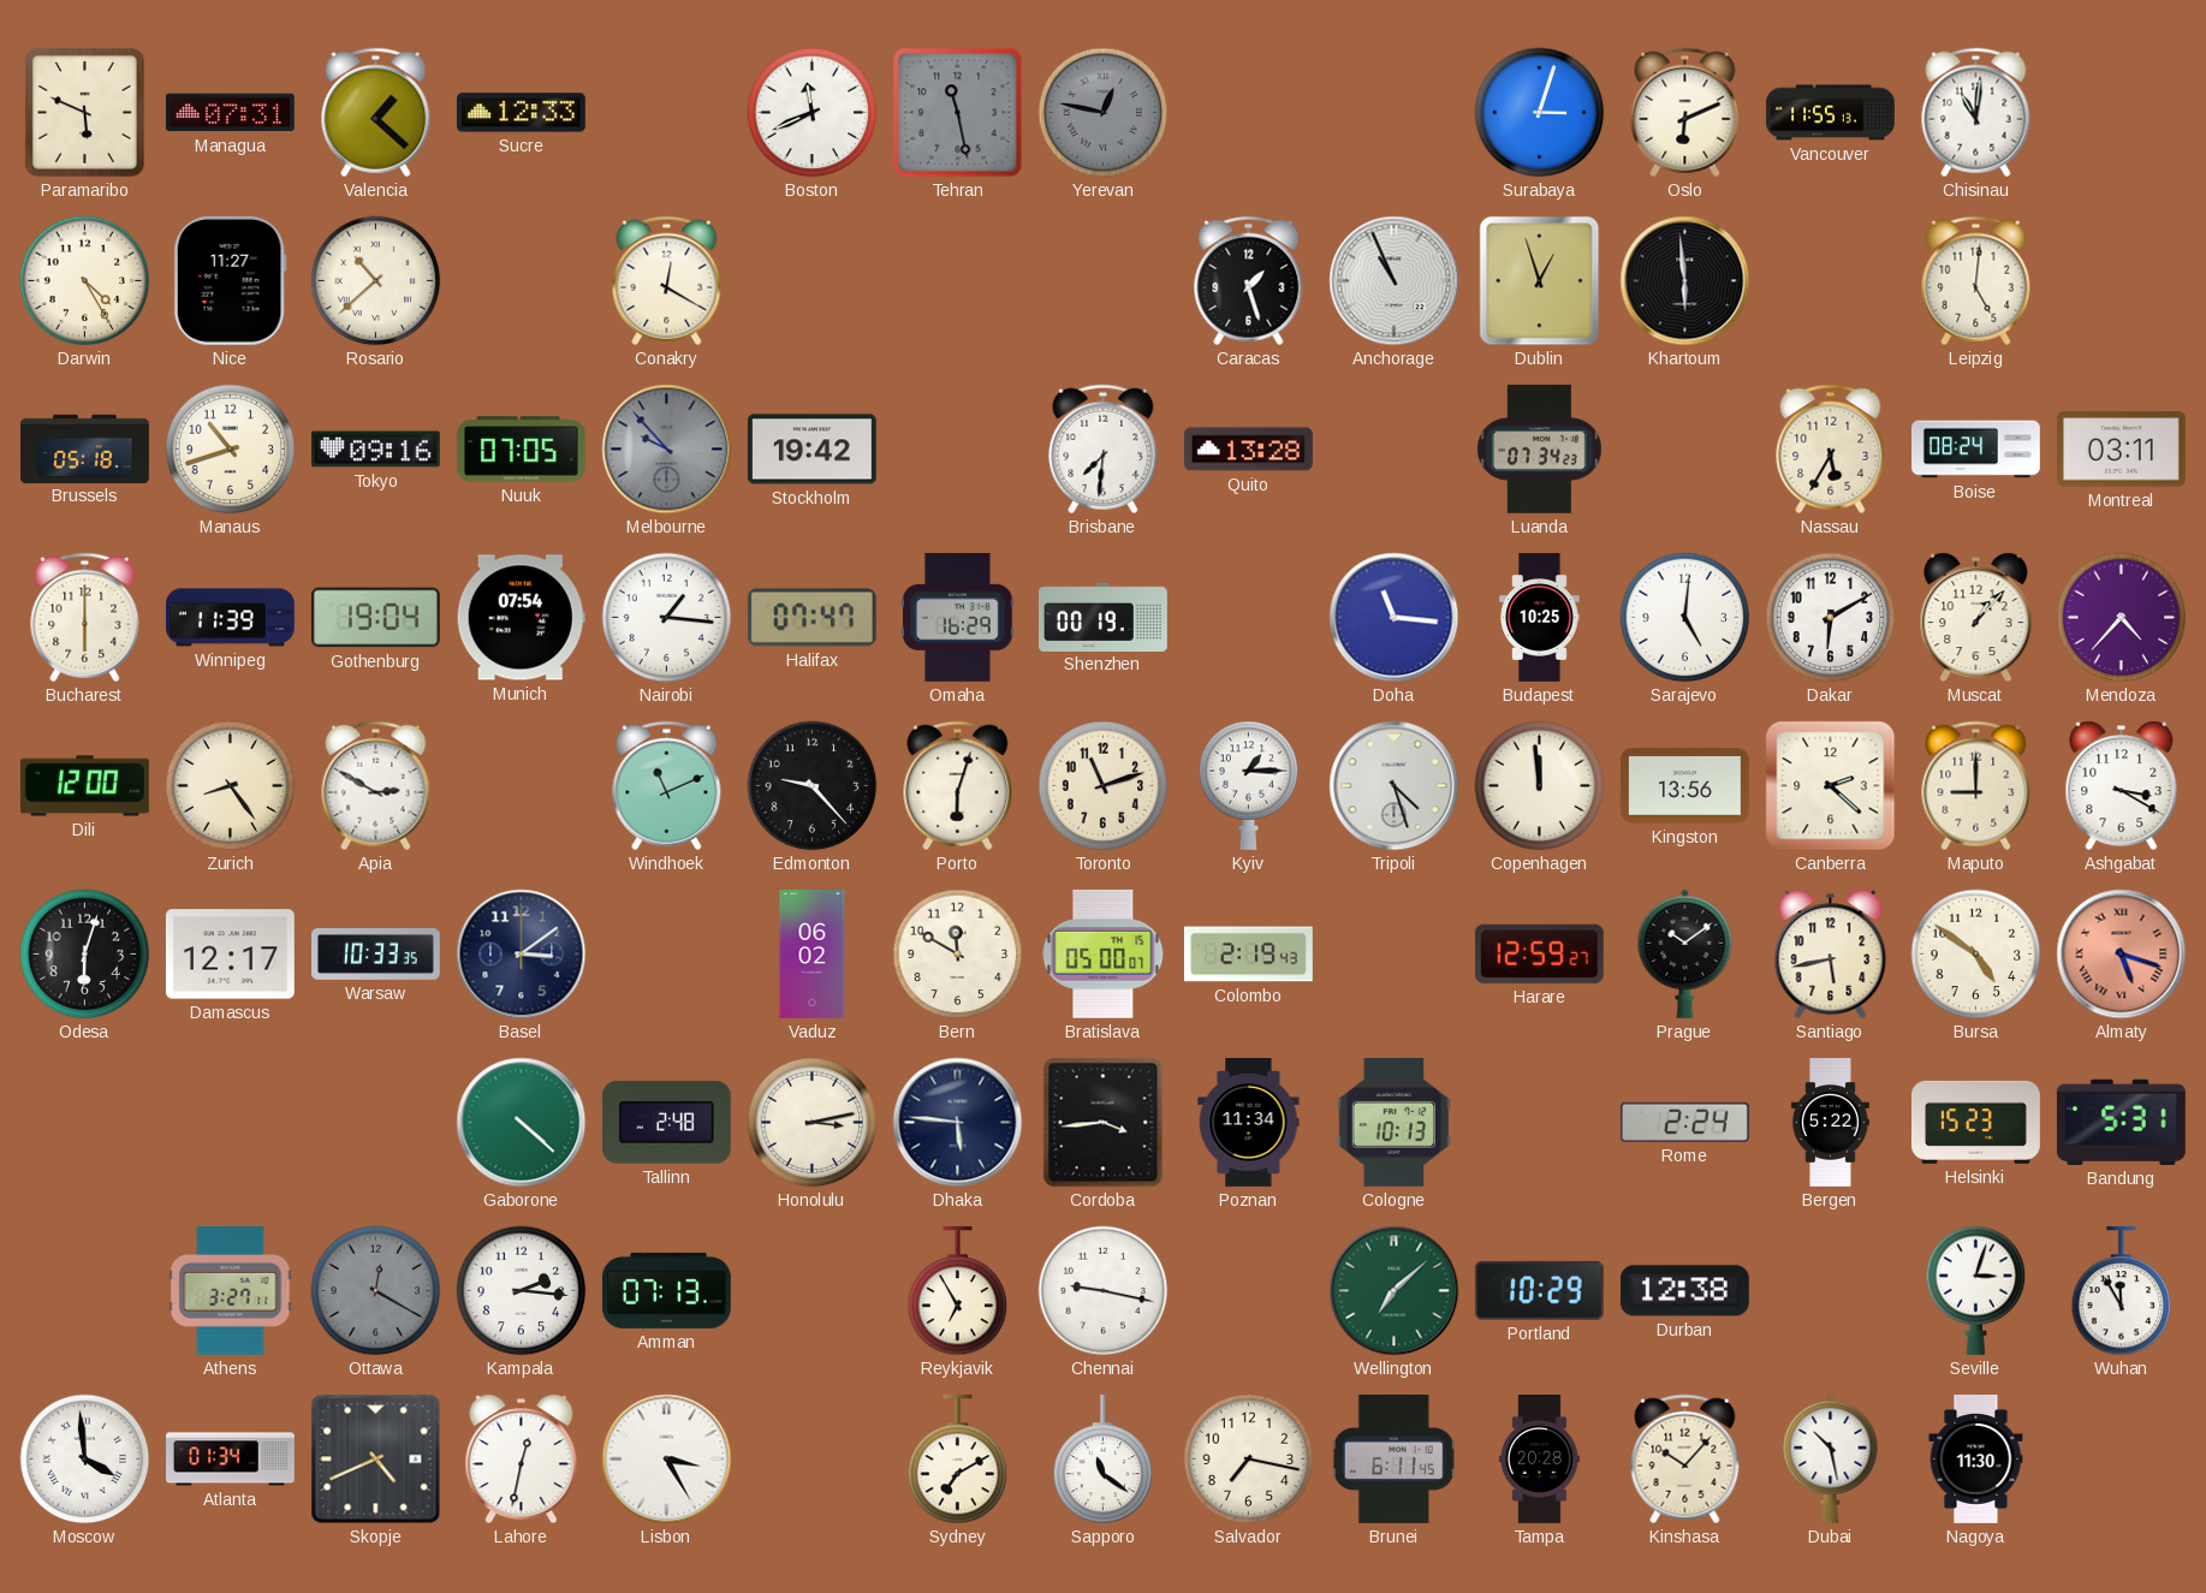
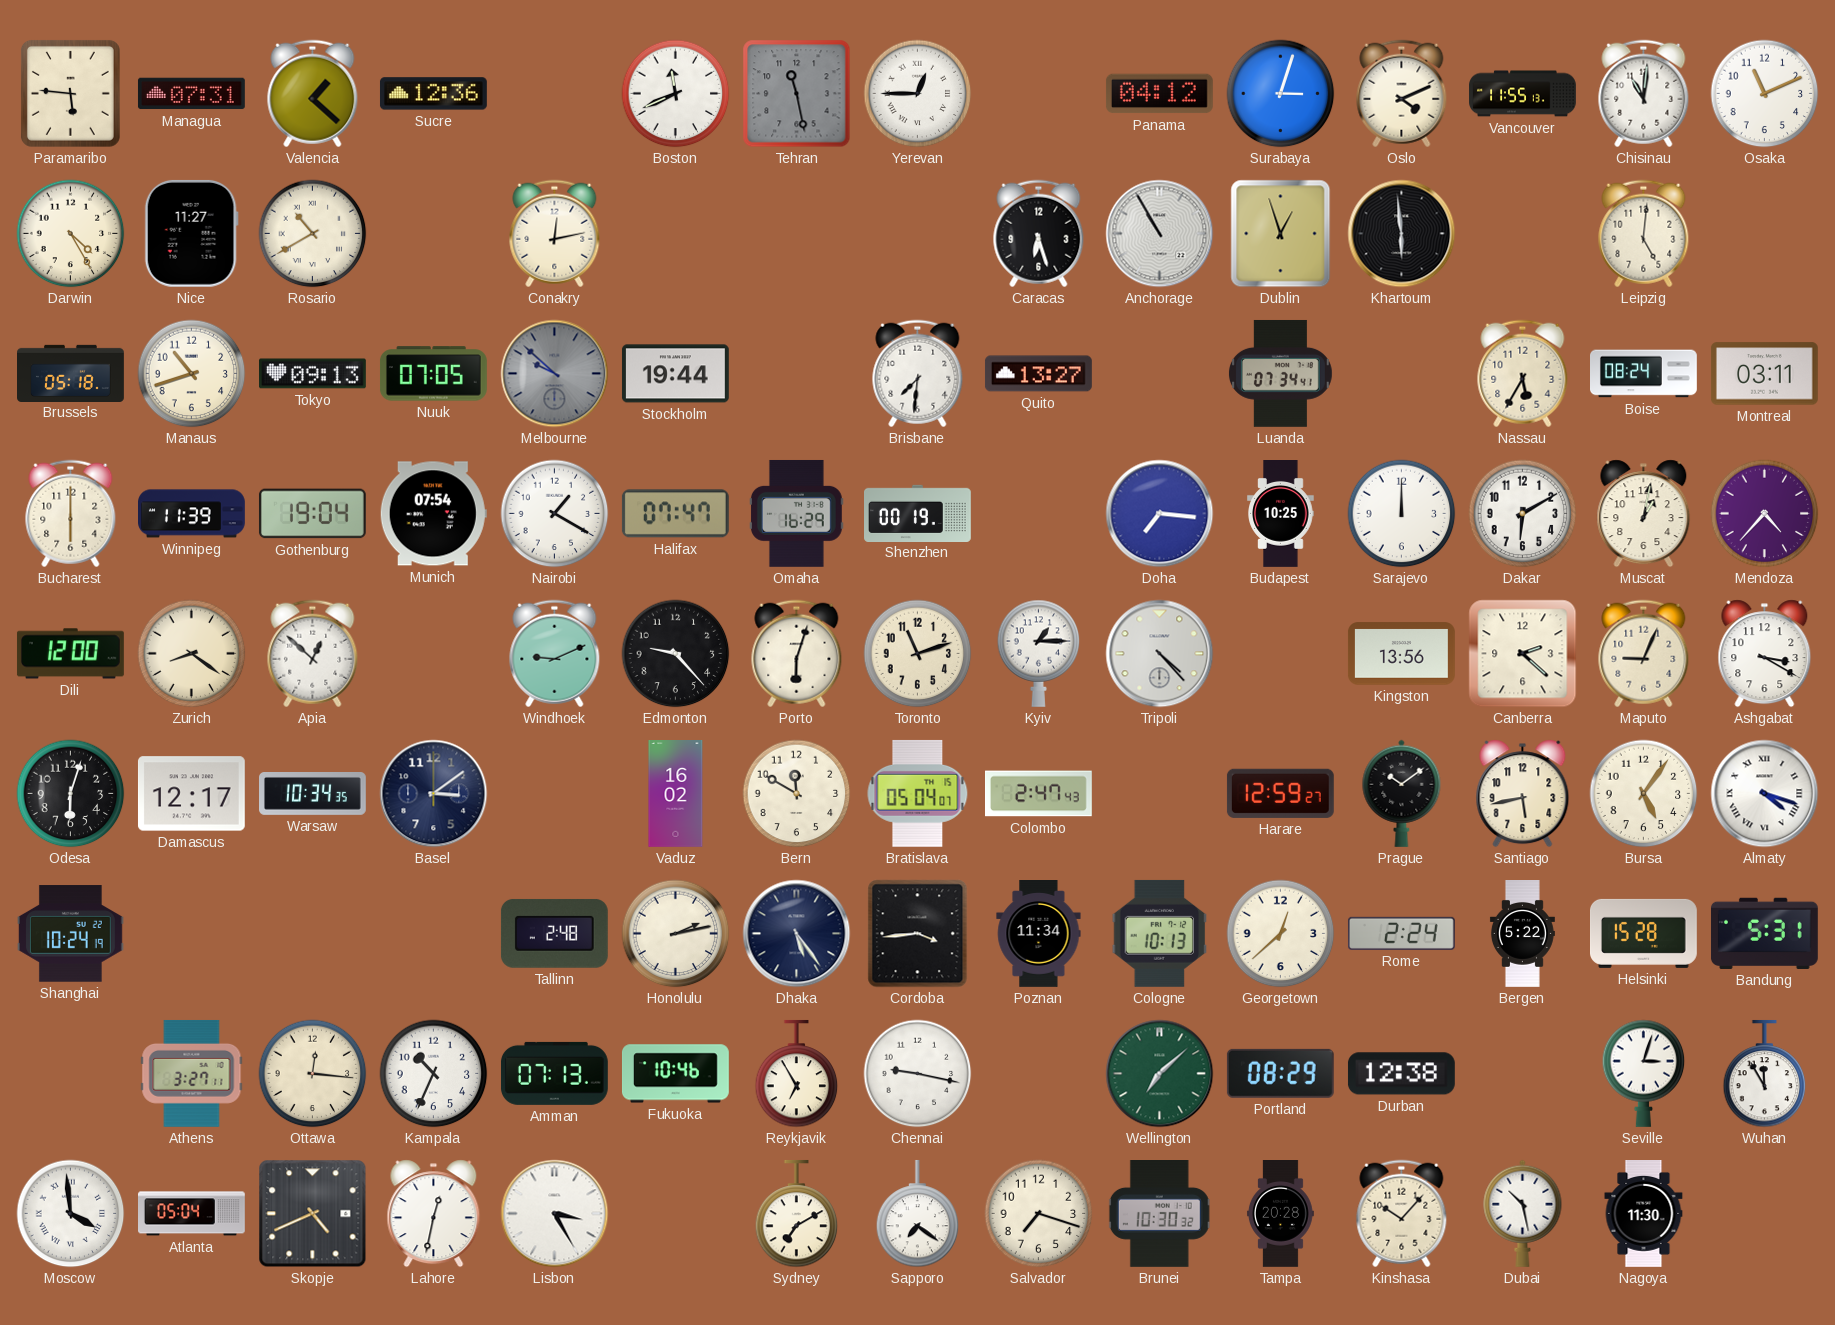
Paramaribo: 5:49 -> 5:46
Sucre: 12:33 -> 12:36
Yerevan: 12:47 -> 12:45
Yerevan dial: grey -> white
Panama: none -> 04:12
Oslo: 6:11 -> 4:11
Osaka: none -> 11:11
Rosario: 10:38 -> 10:40
Conakry: 12:20 -> 12:13
Caracas: 1:27 -> 6:27
Anchorage: 10:56 -> 10:55
Tokyo: 09:16 -> 09:13
Melbourne: 9:53 -> 9:52
Stockholm: 19:42 -> 19:44
Quito: 13:28 -> 13:27
Luanda: 07:34:23 -> 07:34:41
Nairobi: 1:16 -> 1:20
Doha: 11:16 -> 7:16
Sarajevo: 5:01 -> 12:00
Muscat: 1:07 -> 1:02
Zurich: 8:24 -> 8:21
Apia: 2:50 -> 12:52
Windhoek: 11:11 -> 9:11
Tripoli: 4:27 -> 4:23
Copenhagen: 11:59 -> none
Maputo: 9:00 -> 9:04
Warsaw: 10:33 -> 10:34
Vaduz: 06:02 -> 16:02
Bratislava: 05:00 -> 05:04
Colombo: 2:19 -> 2:47
Bursa: 4:51 -> 5:06
Almaty: 5:18 -> 4:18
Almaty dial: salmon -> white
Shanghai: none -> 10:24
Gaborone: 4:22 -> none
Honolulu: 3:13 -> 2:13
Dhaka: 5:46 -> 5:24
Georgetown: none -> 12:38
Helsinki: 15:23 -> 15:28
Ottawa: 12:20 -> 12:16
Ottawa dial: grey -> cream
Kampala: 2:16 -> 10:34
Fukuoka: none -> 10:46
Portland: 10:29 -> 08:29
Atlanta: 01:34 -> 05:04
Sapporo: 11:21 -> 7:21
Salvador: 7:17 -> 7:18
Brunei: 6:11 -> 10:30
